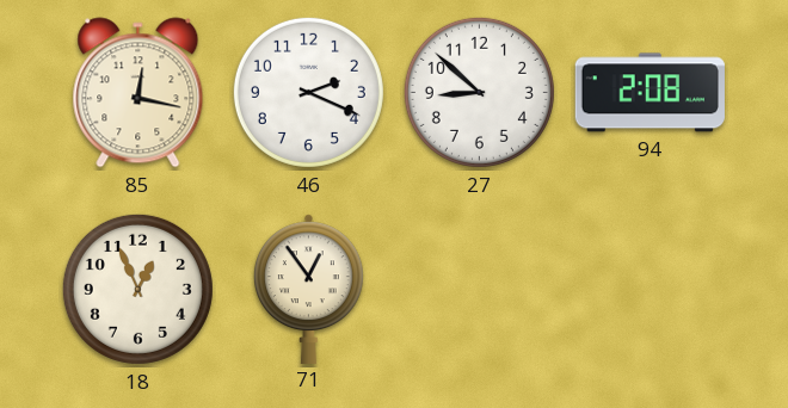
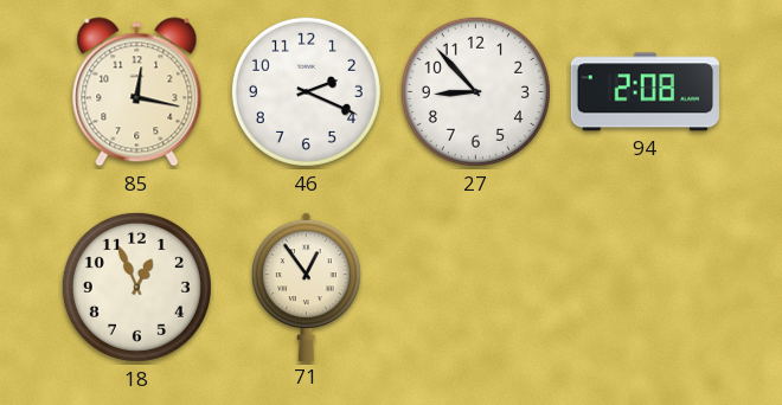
27: 8:52 -> 8:53
